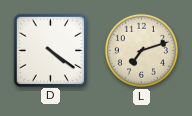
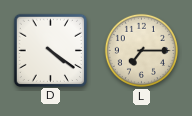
L: 7:12 -> 7:15
